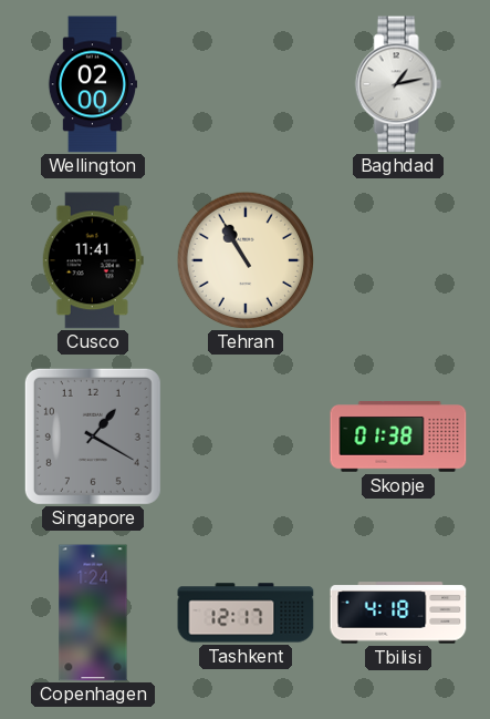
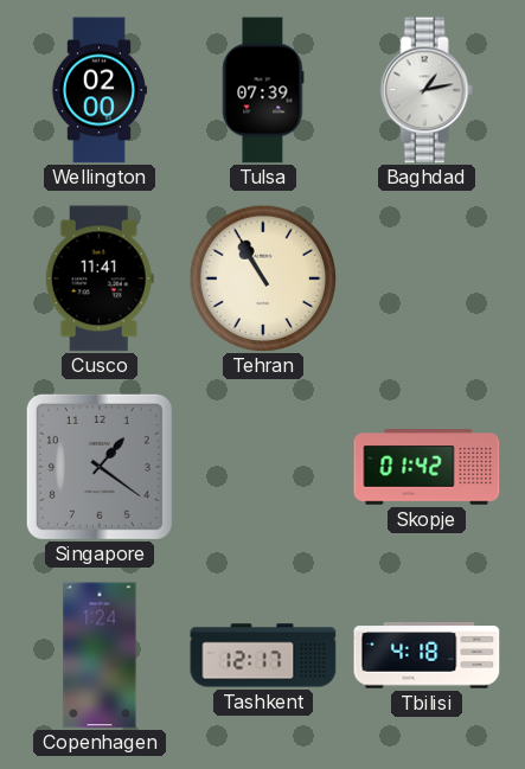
Tulsa: none -> 07:39
Singapore: 1:20 -> 1:21
Skopje: 01:38 -> 01:42
